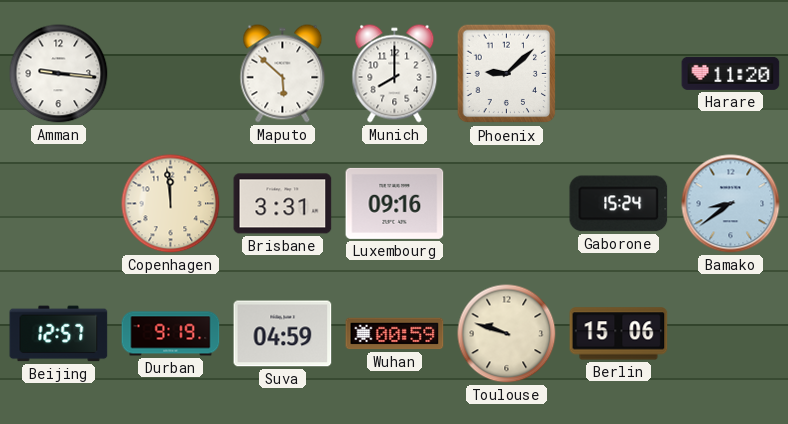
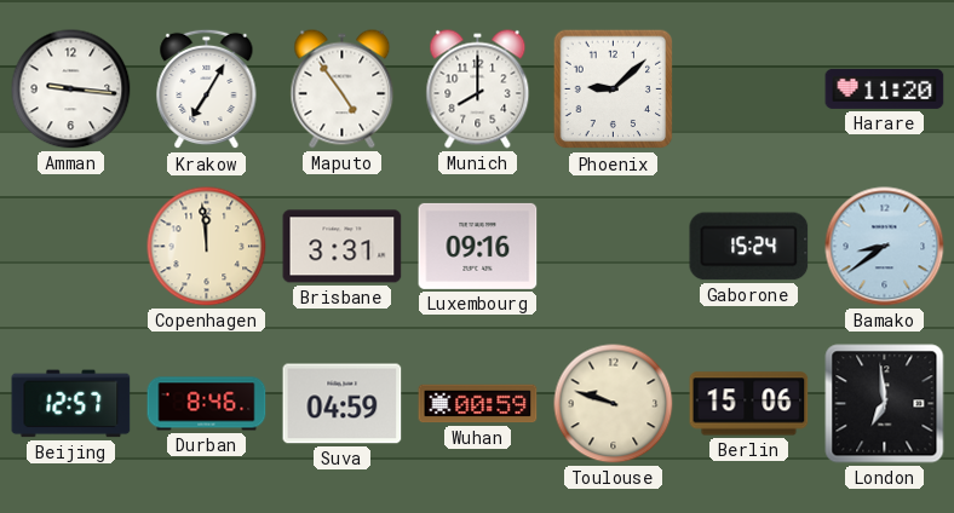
Krakow: none -> 7:05
Maputo: 5:52 -> 4:54
Durban: 9:19 -> 8:46
London: none -> 6:59
